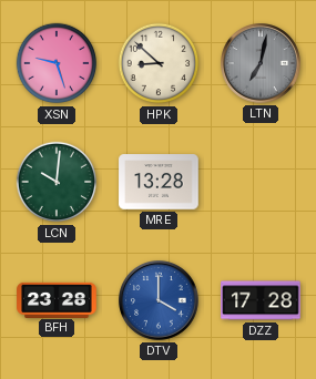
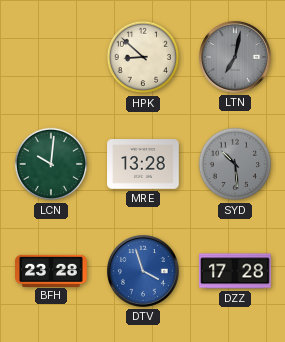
XSN: 9:27 -> none
SYD: none -> 10:29
DTV: 4:00 -> 3:57
